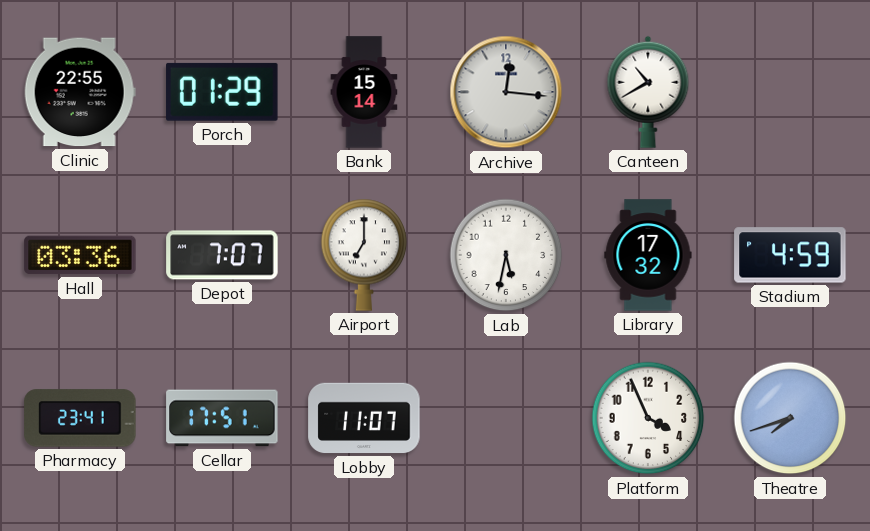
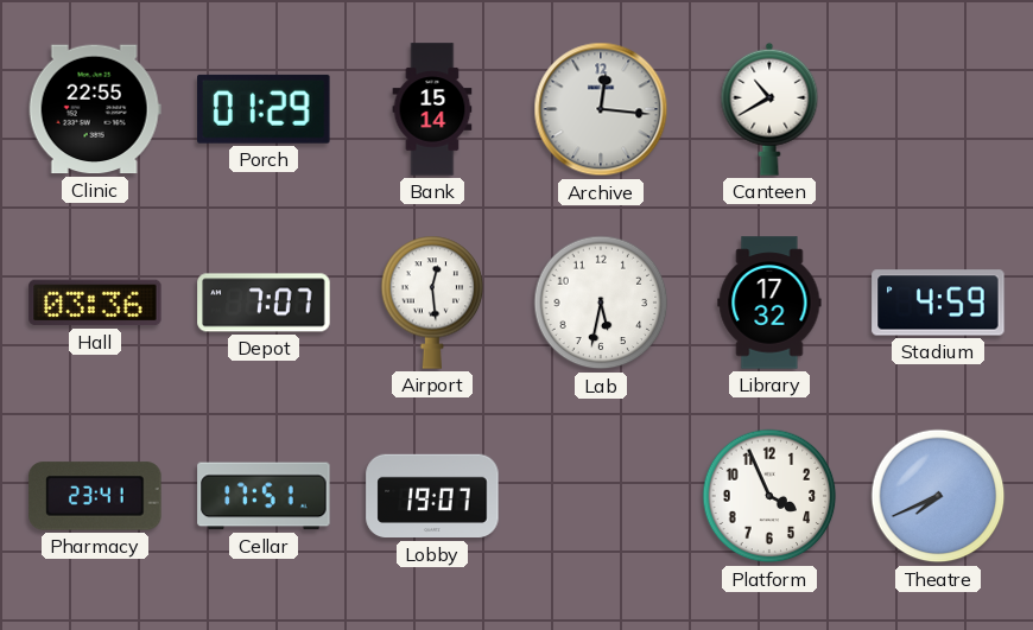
Airport: 7:00 -> 12:29
Lobby: 11:07 -> 19:07
Theatre: 7:42 -> 7:41
